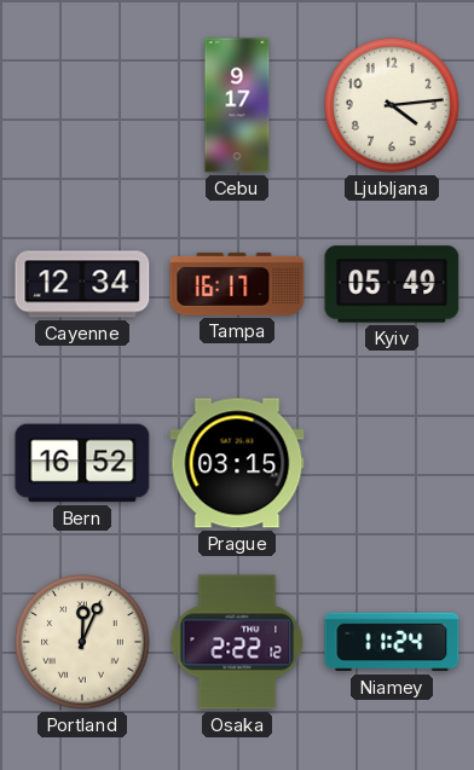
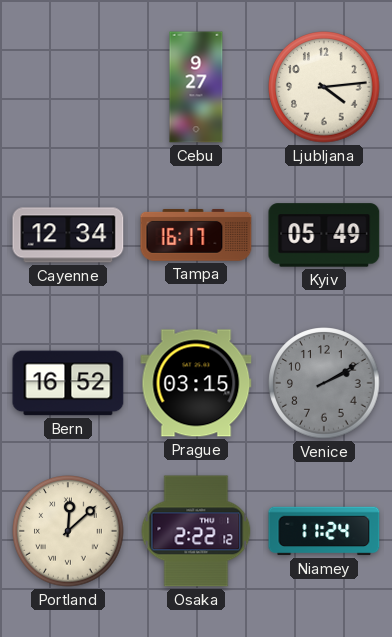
Cebu: 9:17 -> 9:27
Venice: none -> 2:10
Portland: 12:04 -> 12:08
